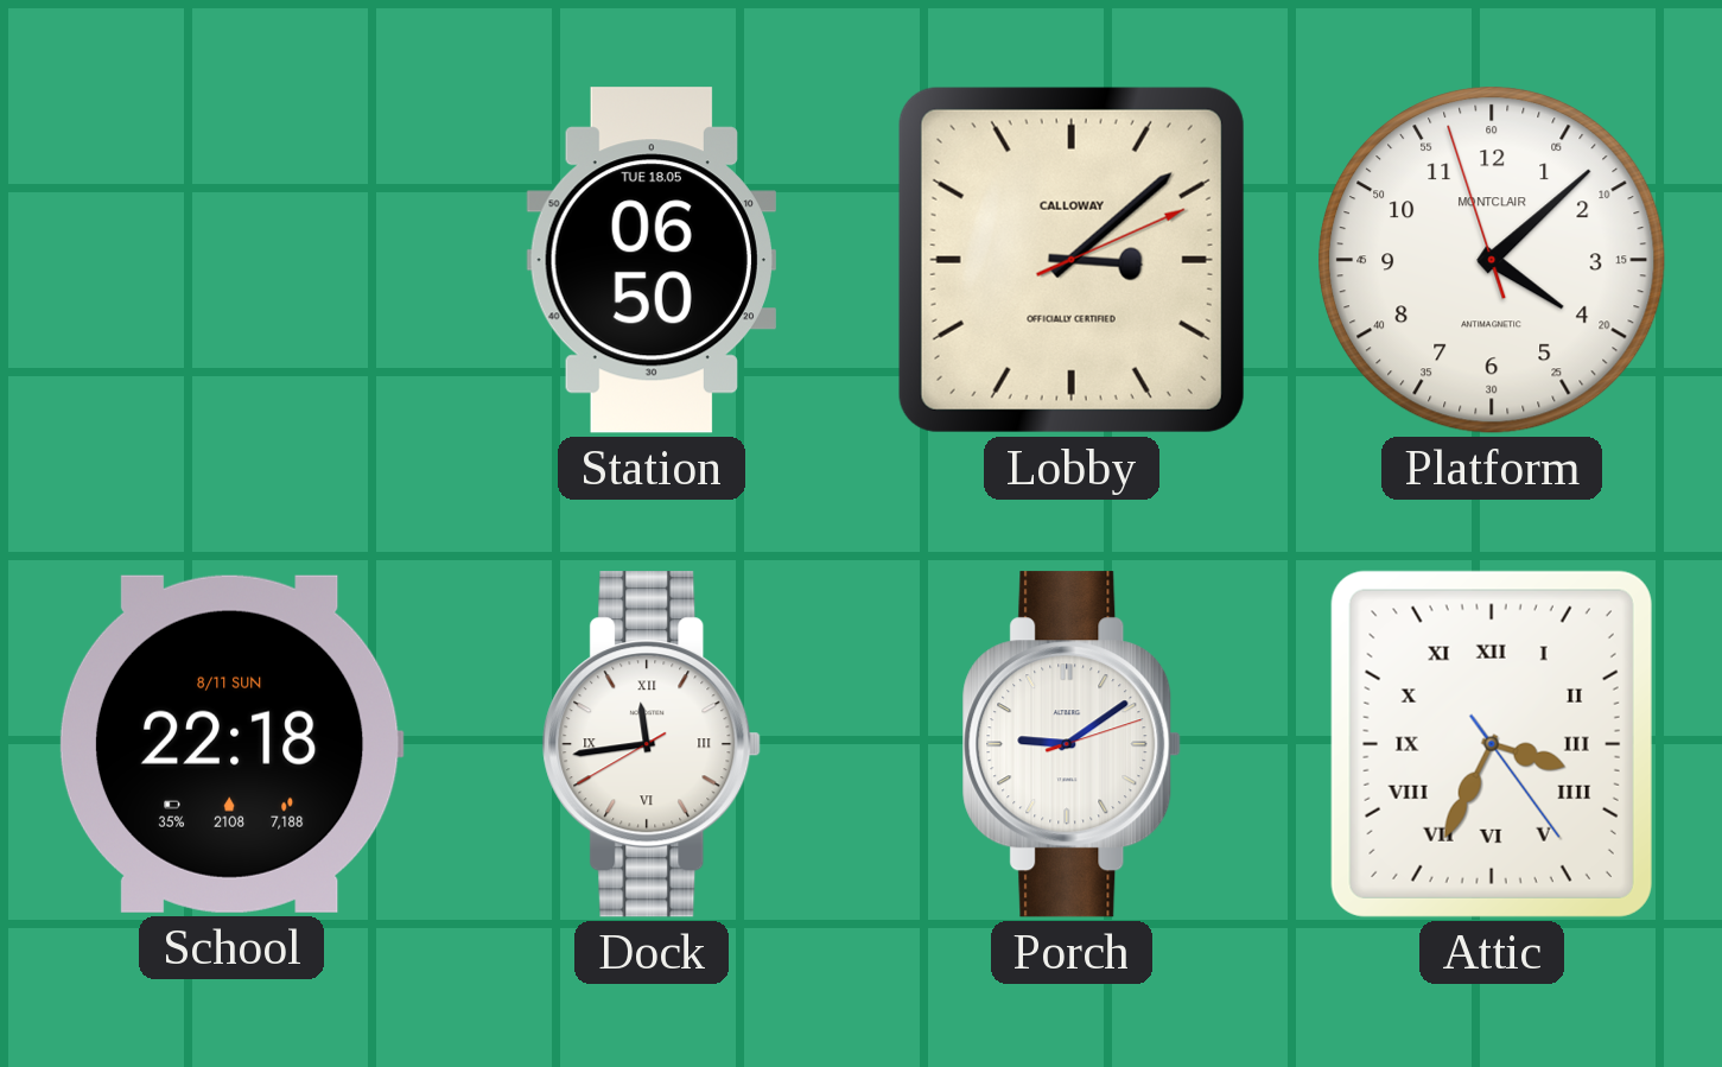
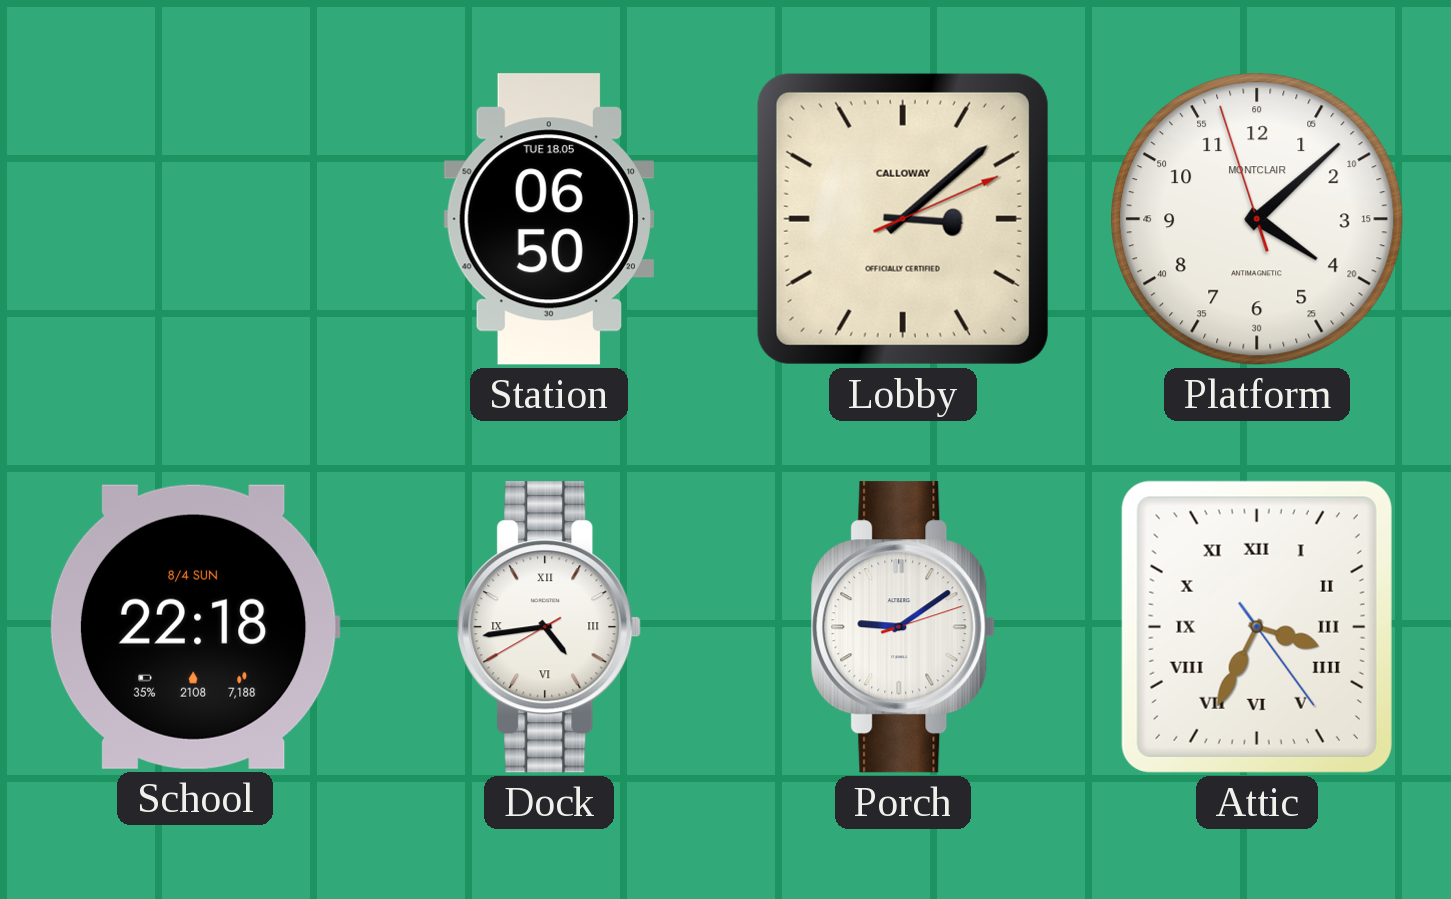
School date: 8/11 SUN -> 8/4 SUN
Dock: 11:43 -> 4:43
